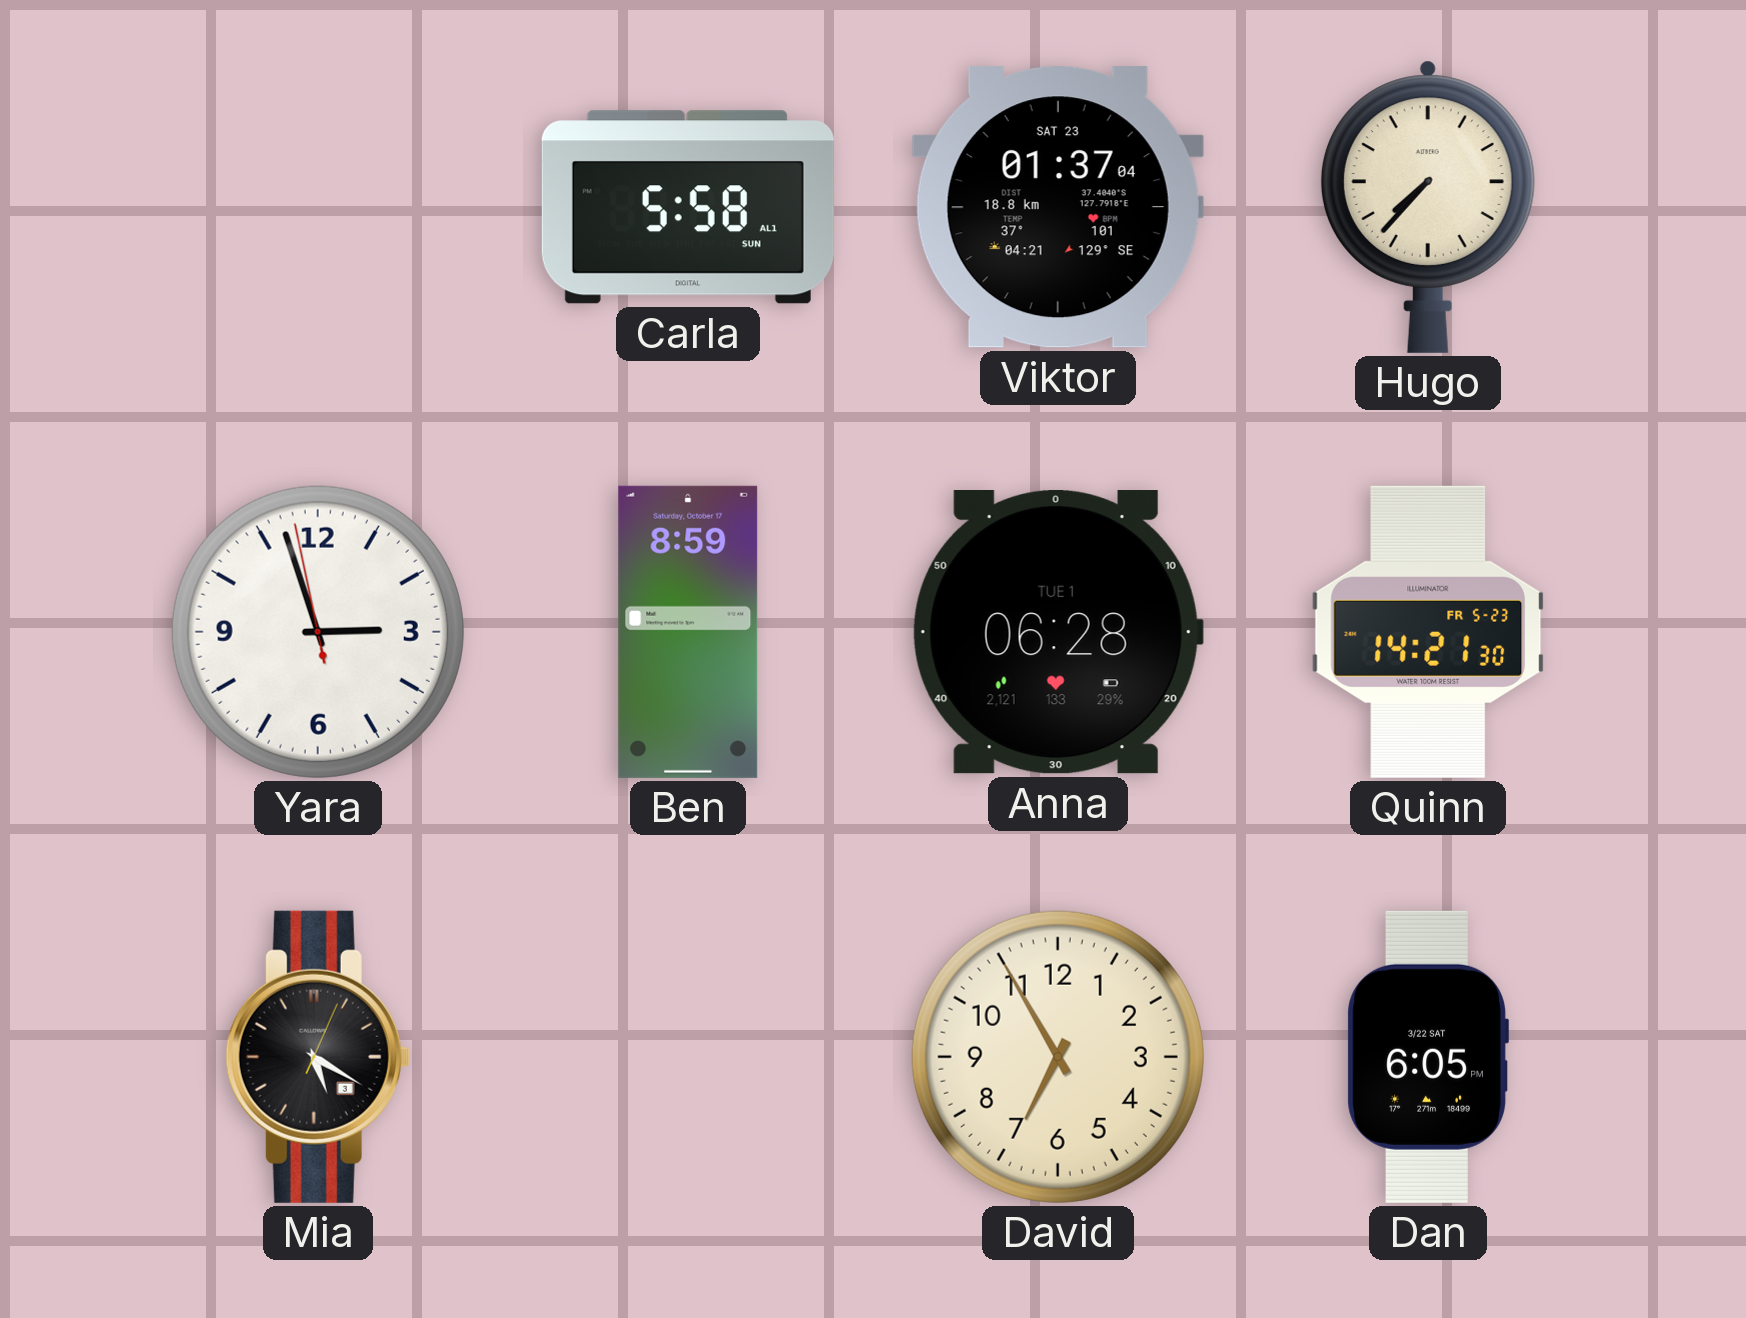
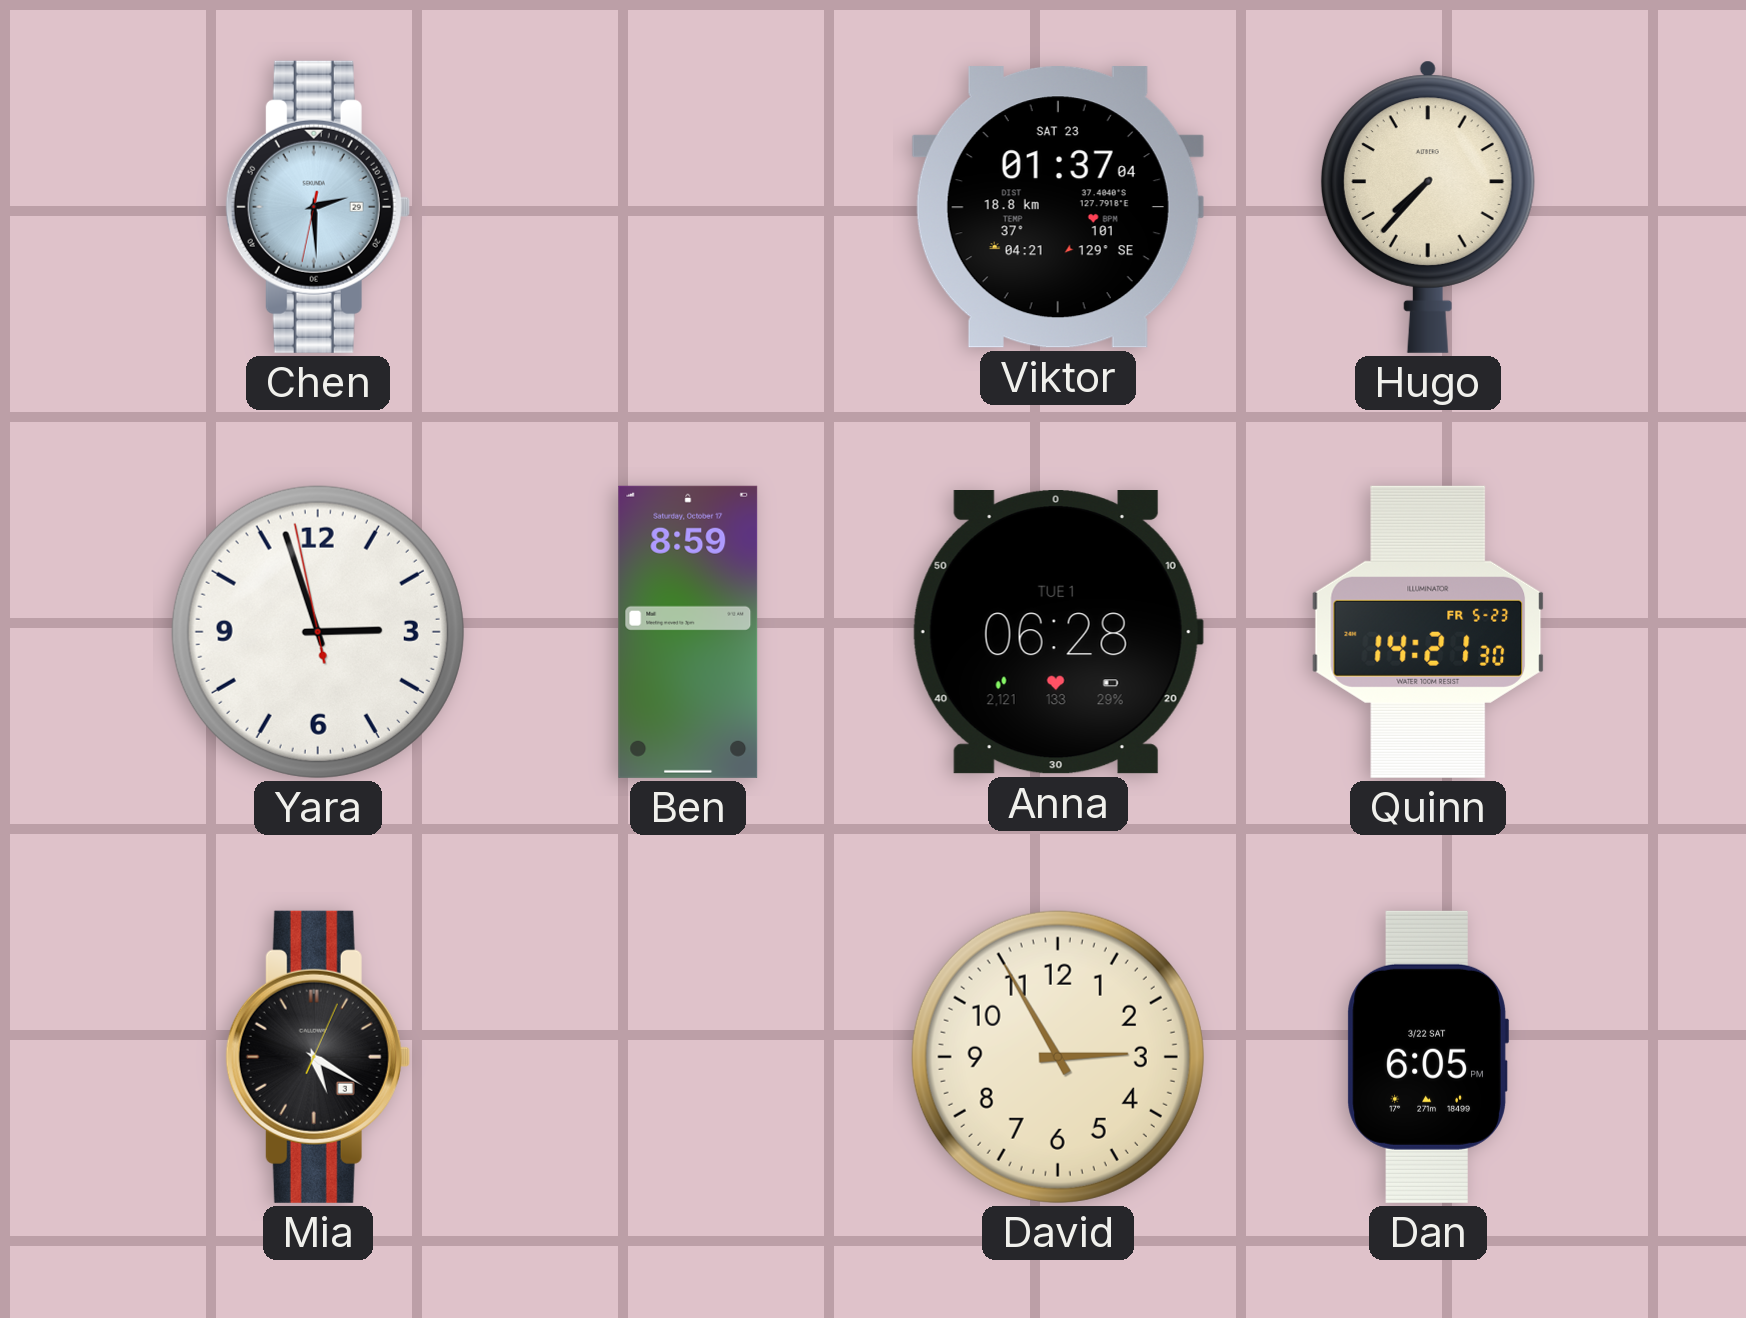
Chen: none -> 2:29
Carla: 5:58 -> none
David: 6:55 -> 2:55
